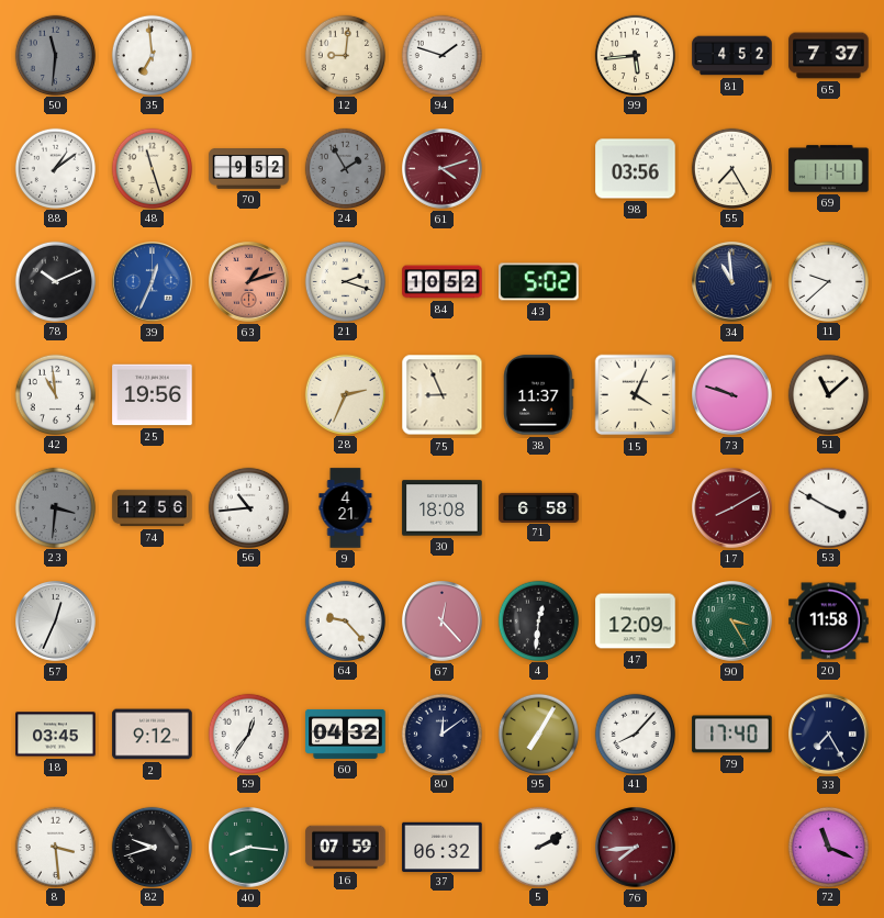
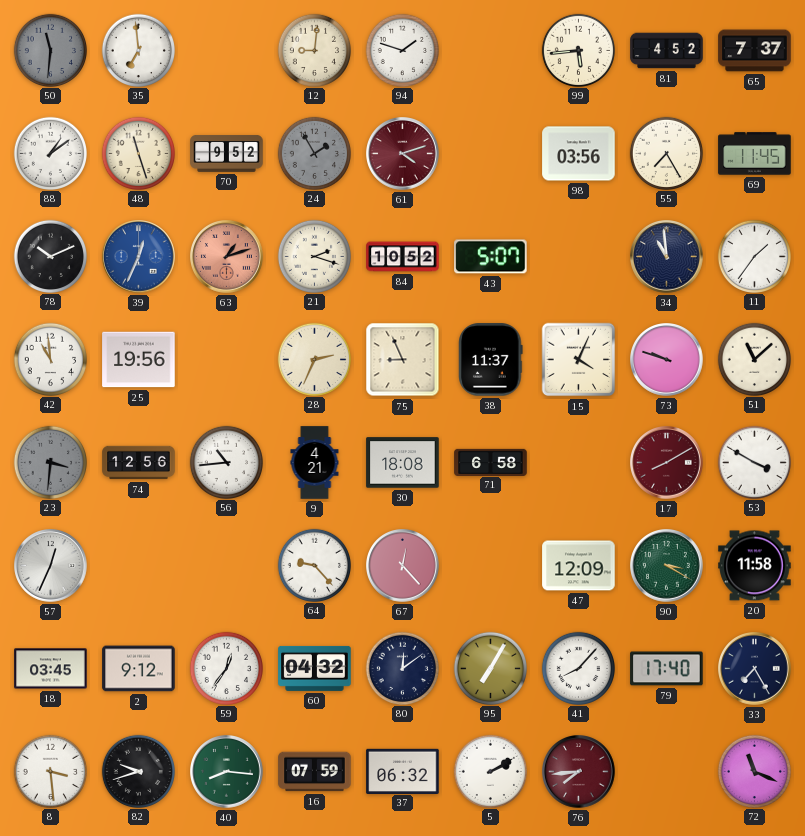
69: 11:41 -> 11:45
43: 5:02 -> 5:07
11: 9:38 -> 1:36
4: 12:31 -> none
90: 3:25 -> 3:20
